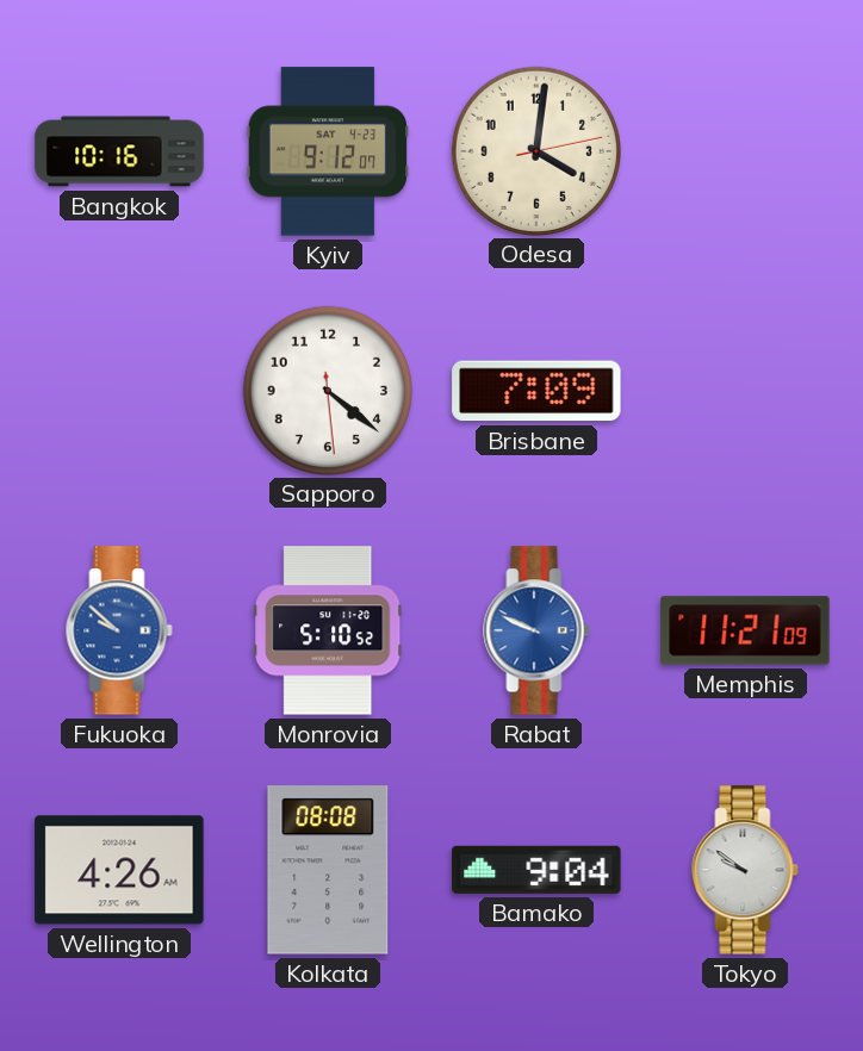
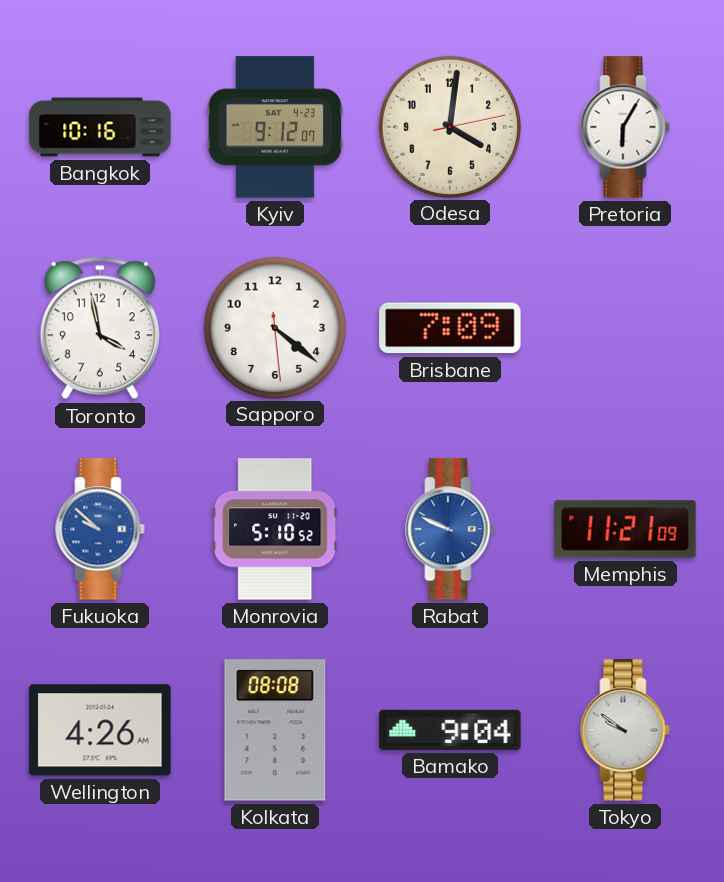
Pretoria: none -> 6:05
Toronto: none -> 3:58
